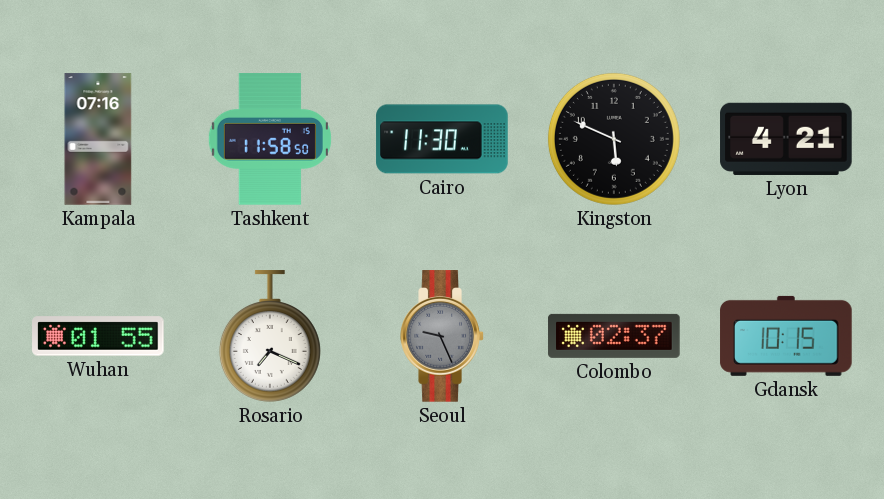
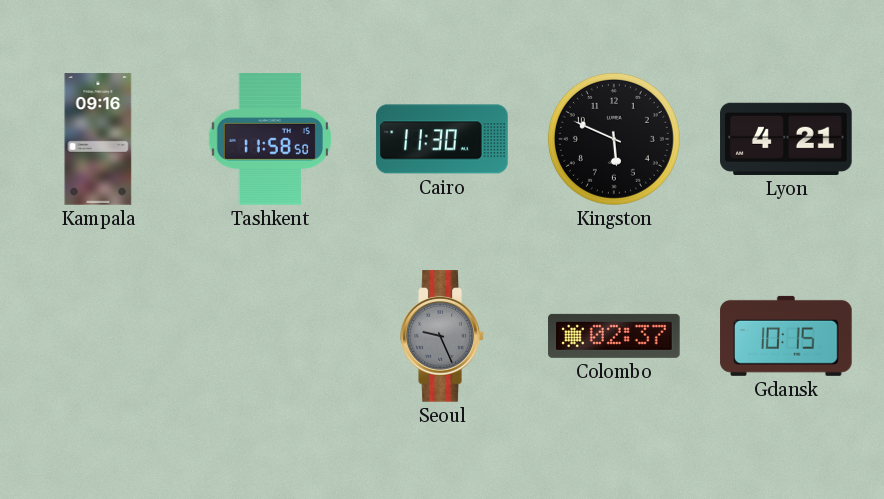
Kampala: 07:16 -> 09:16
Wuhan: 01:55 -> none
Rosario: 7:19 -> none
